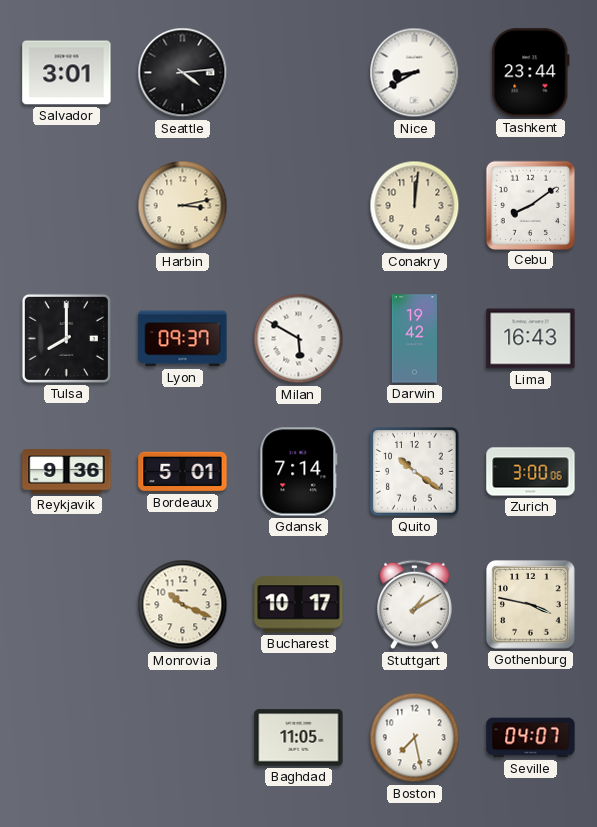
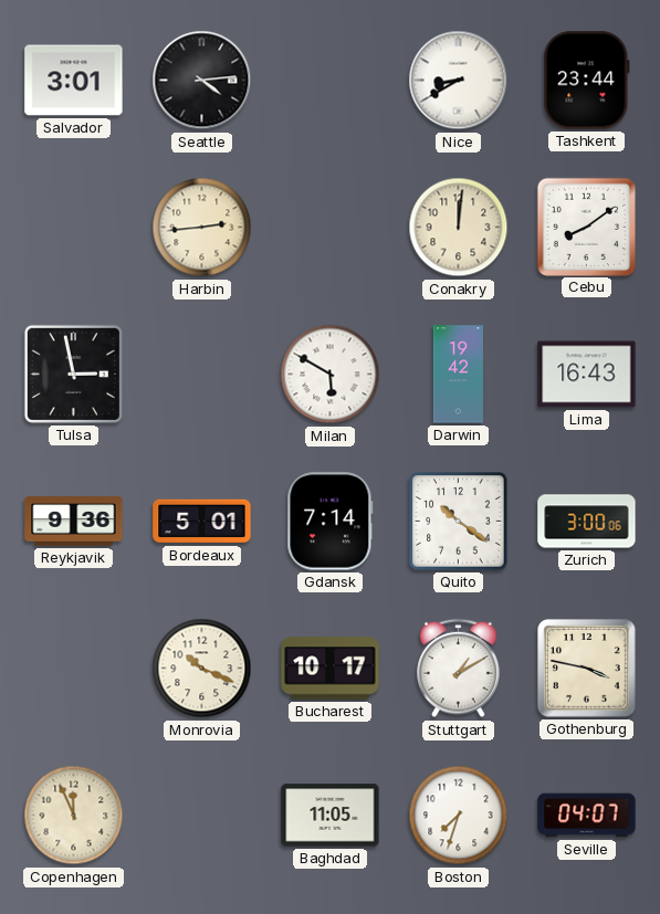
Harbin: 3:13 -> 2:44
Tulsa: 8:00 -> 2:58
Lyon: 09:37 -> none
Copenhagen: none -> 11:56
Boston: 7:28 -> 7:33
